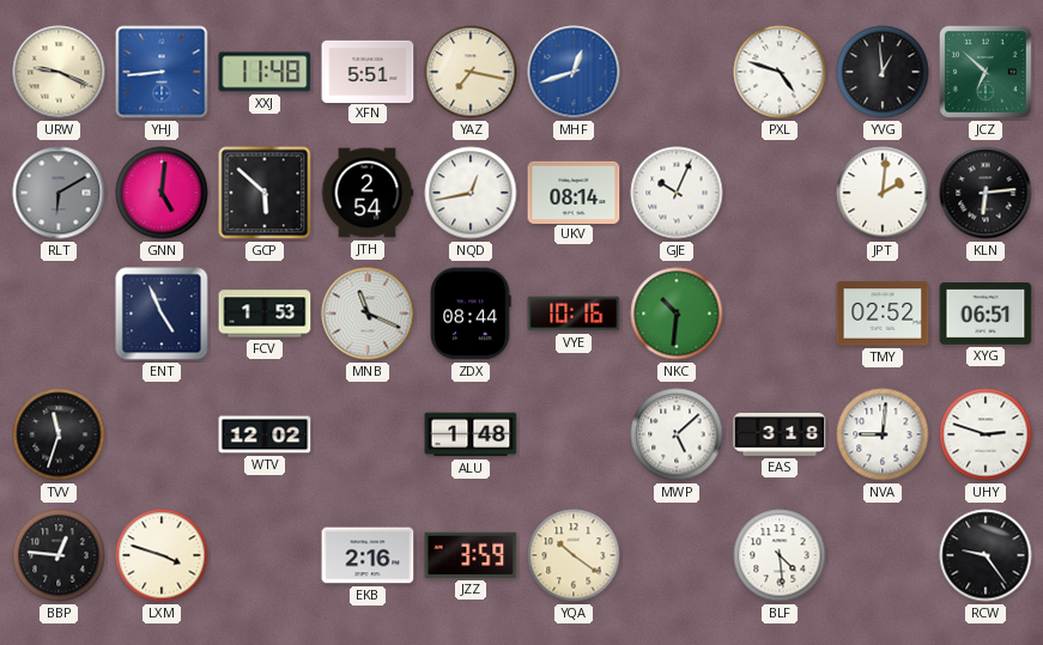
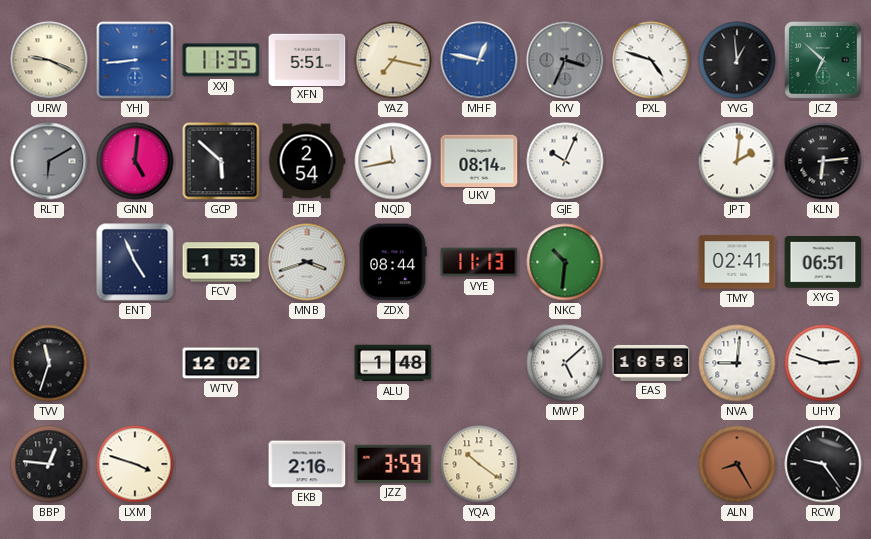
XXJ: 11:48 -> 11:35
MHF: 12:42 -> 12:47
KYV: none -> 3:34
NQD: 12:43 -> 11:43
MNB: 11:19 -> 3:42
VYE: 10:16 -> 11:13
TMY: 02:52 -> 02:41
EAS: 3:18 -> 16:58
BLF: 4:29 -> none
ALN: none -> 8:25
